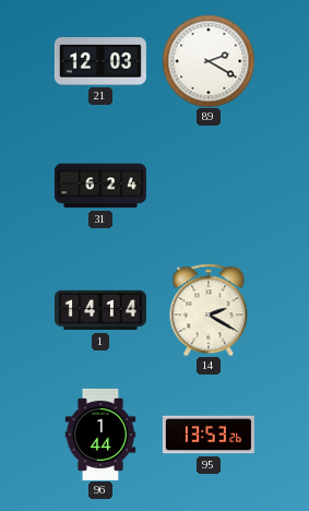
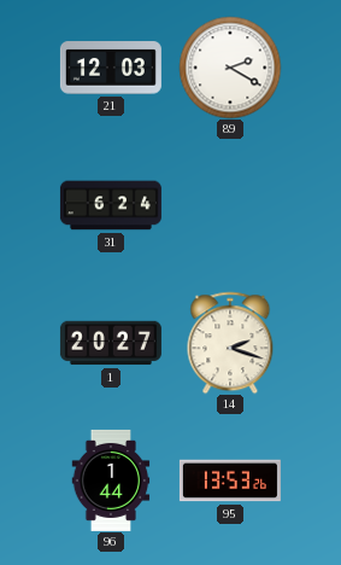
1: 14:14 -> 20:27
14: 2:20 -> 2:18
